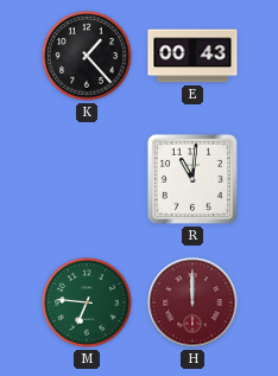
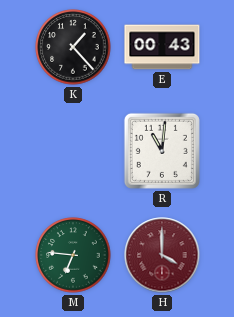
H: 12:00 -> 4:00
